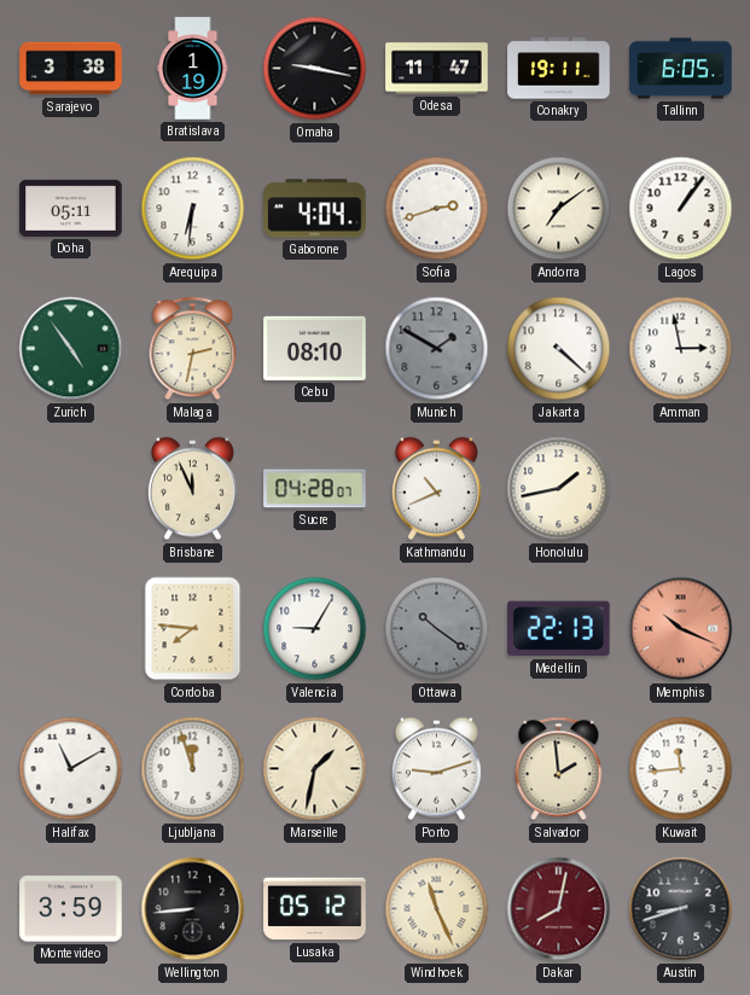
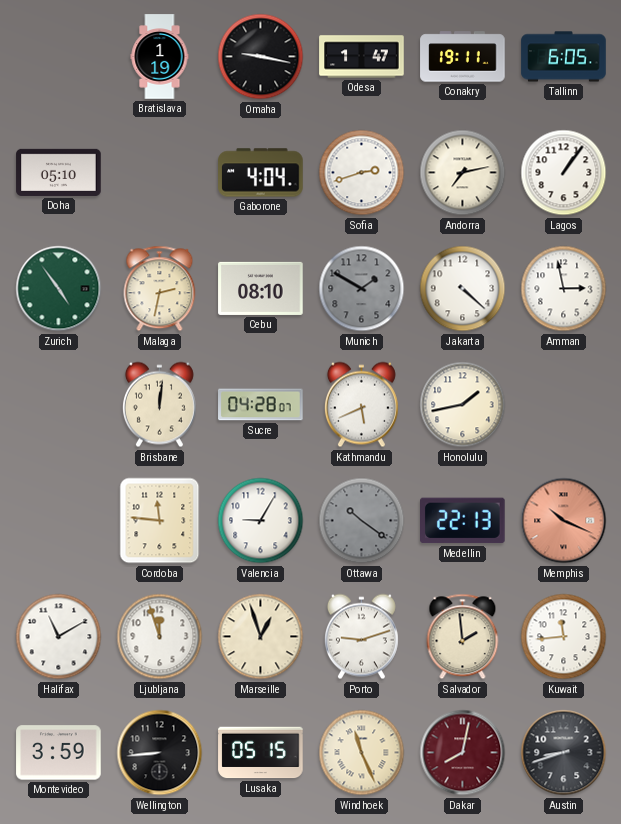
Sarajevo: 3:38 -> none
Odesa: 11:47 -> 1:47
Doha: 05:11 -> 05:10
Arequipa: 6:31 -> none
Andorra: 7:09 -> 7:13
Brisbane: 11:56 -> 12:01
Kathmandu: 10:41 -> 5:41
Cordoba: 7:46 -> 11:46
Marseille: 1:32 -> 12:57
Lusaka: 05:12 -> 05:15
